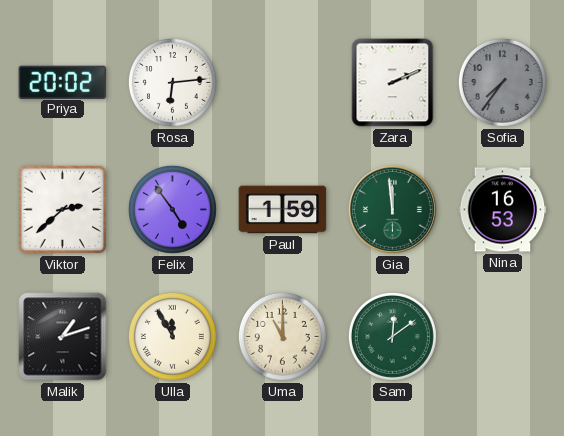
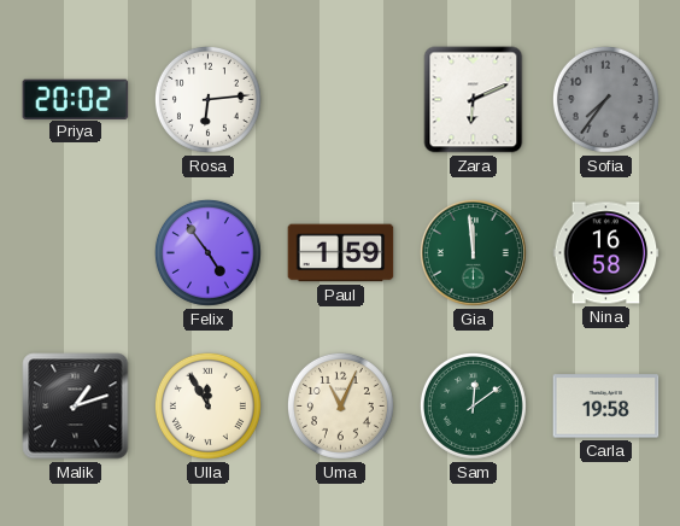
Zara: 2:11 -> 6:11
Viktor: 2:38 -> none
Nina: 16:53 -> 16:58
Uma: 11:00 -> 11:04
Carla: none -> 19:58
